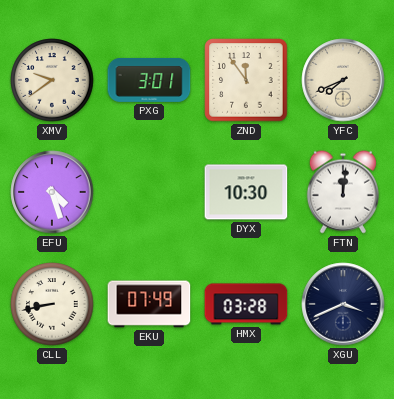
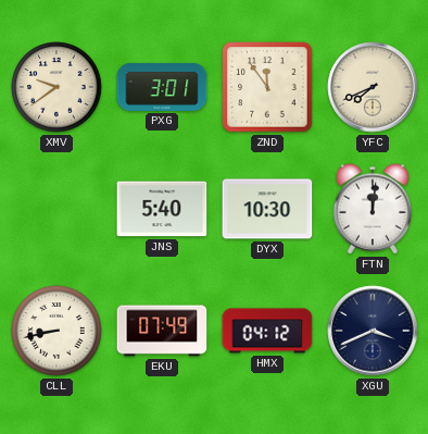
EFU: 4:27 -> none
JNS: none -> 5:40
HMX: 03:28 -> 04:12
